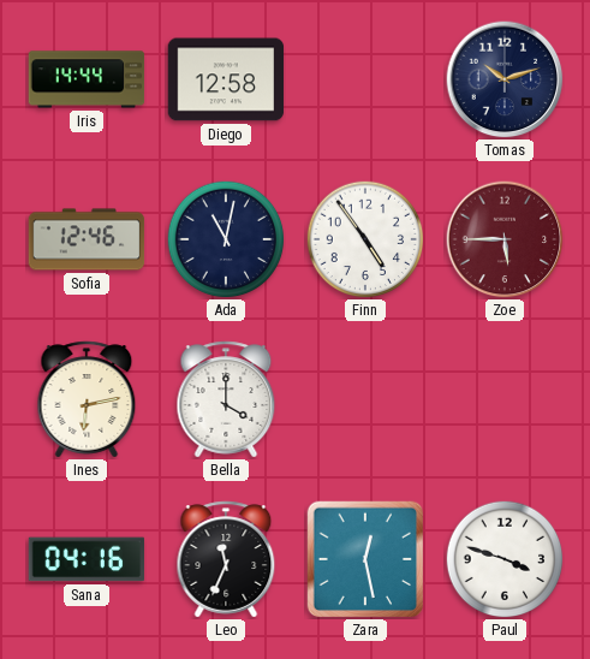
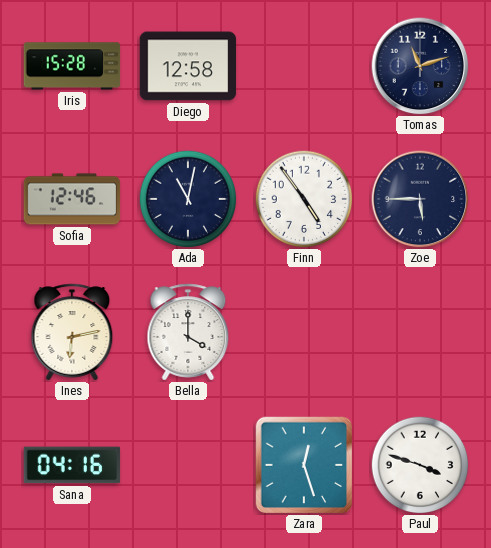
Iris: 14:44 -> 15:28
Tomas: 10:12 -> 11:12
Zoe dial: burgundy -> navy
Leo: 11:34 -> none
Zara: 12:28 -> 12:27
